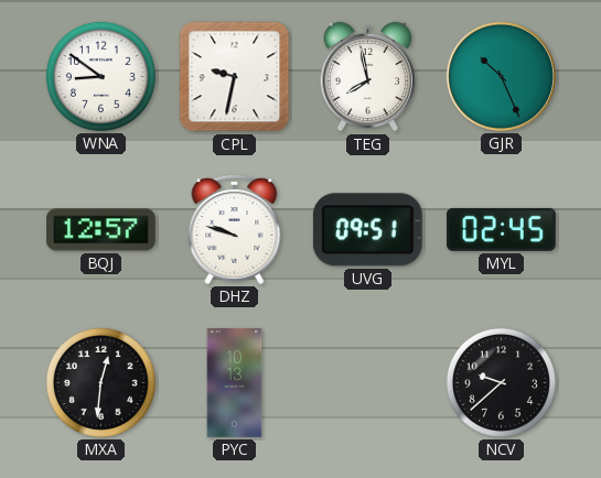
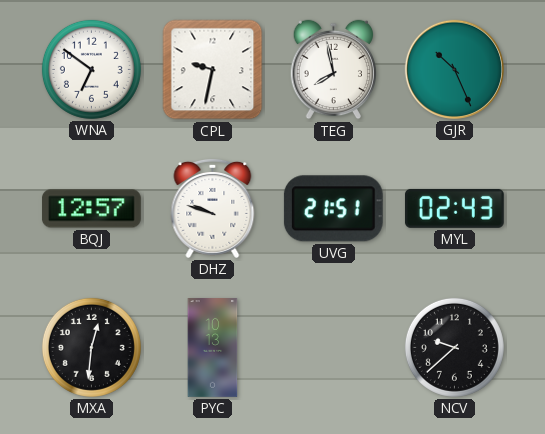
WNA: 8:51 -> 6:51
UVG: 09:51 -> 21:51
MYL: 02:45 -> 02:43
